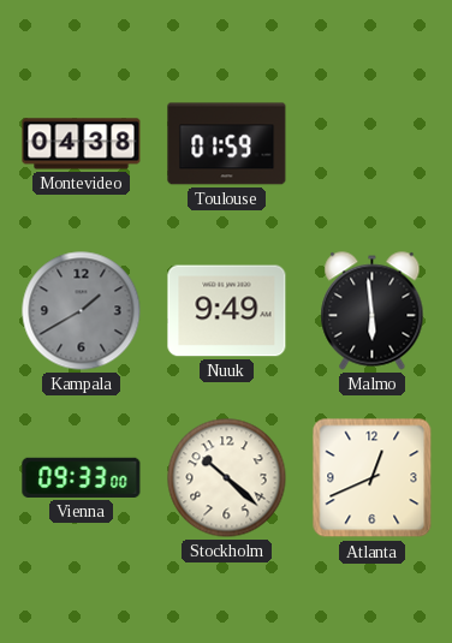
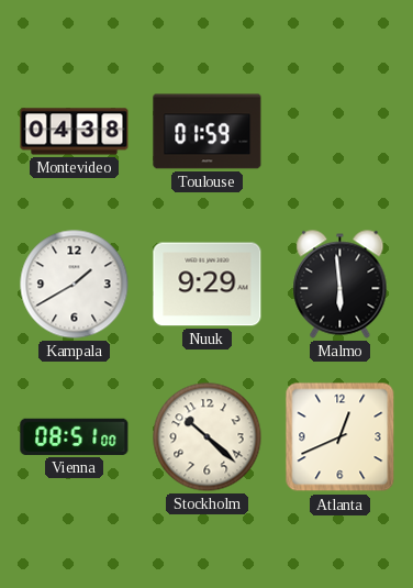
Kampala dial: grey -> white
Nuuk: 9:49 -> 9:29
Vienna: 09:33 -> 08:51
